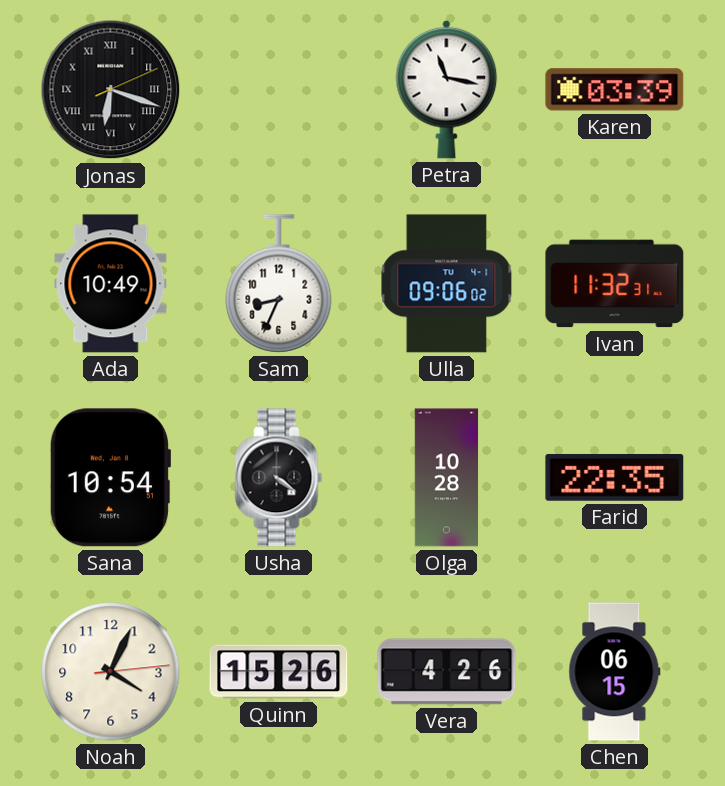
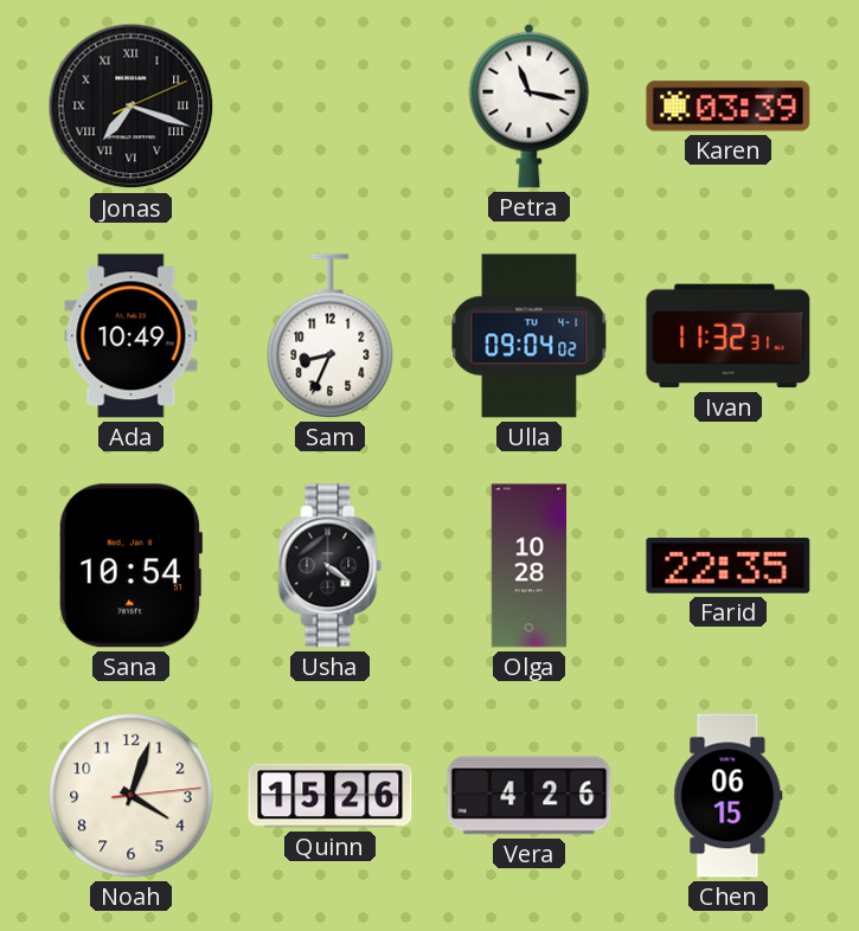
Jonas: 6:18 -> 7:18
Ulla: 09:06 -> 09:04
Noah: 4:04 -> 4:03
